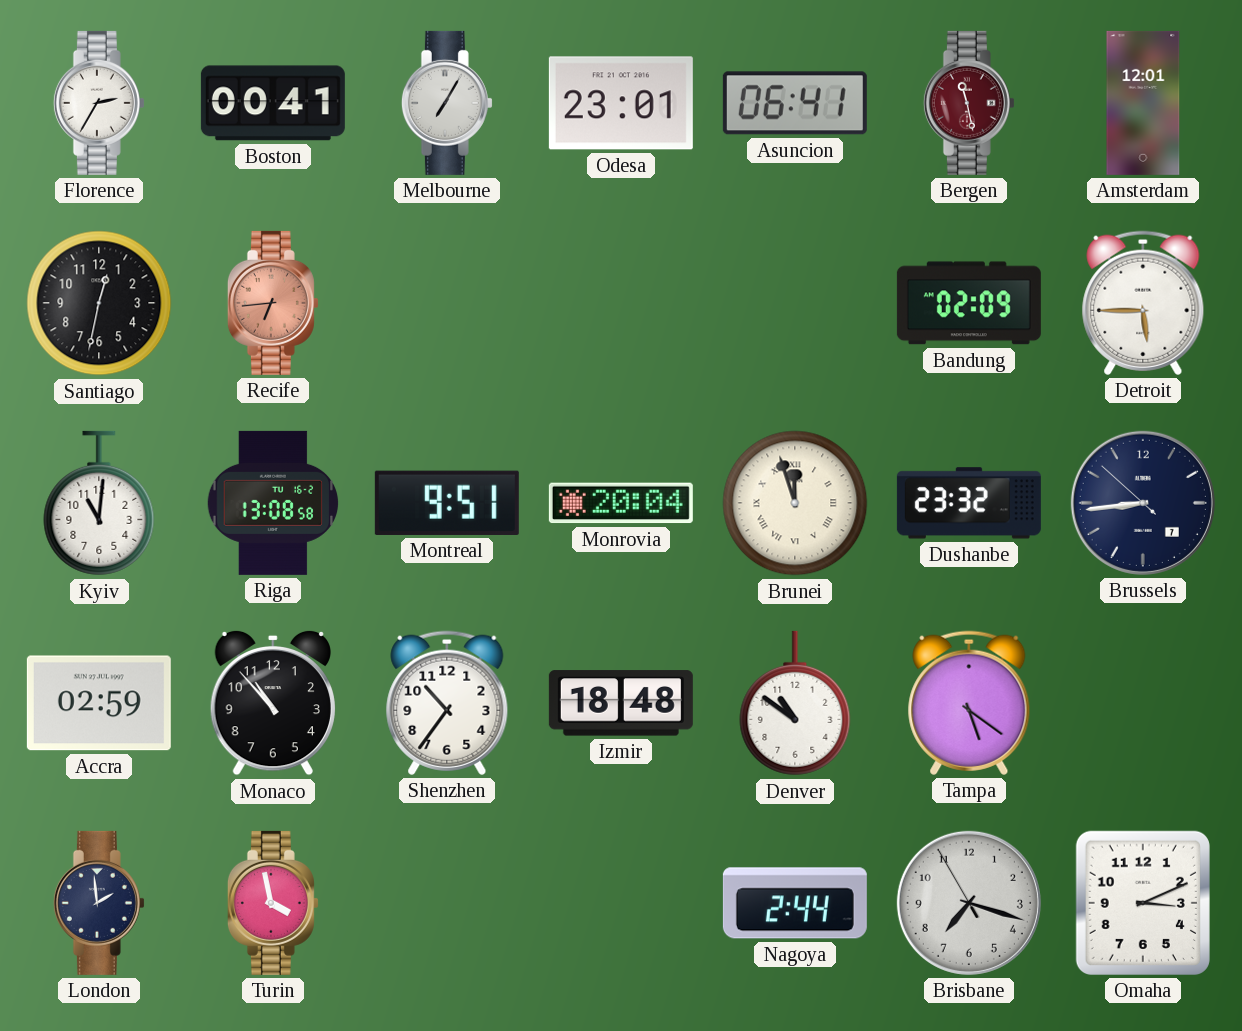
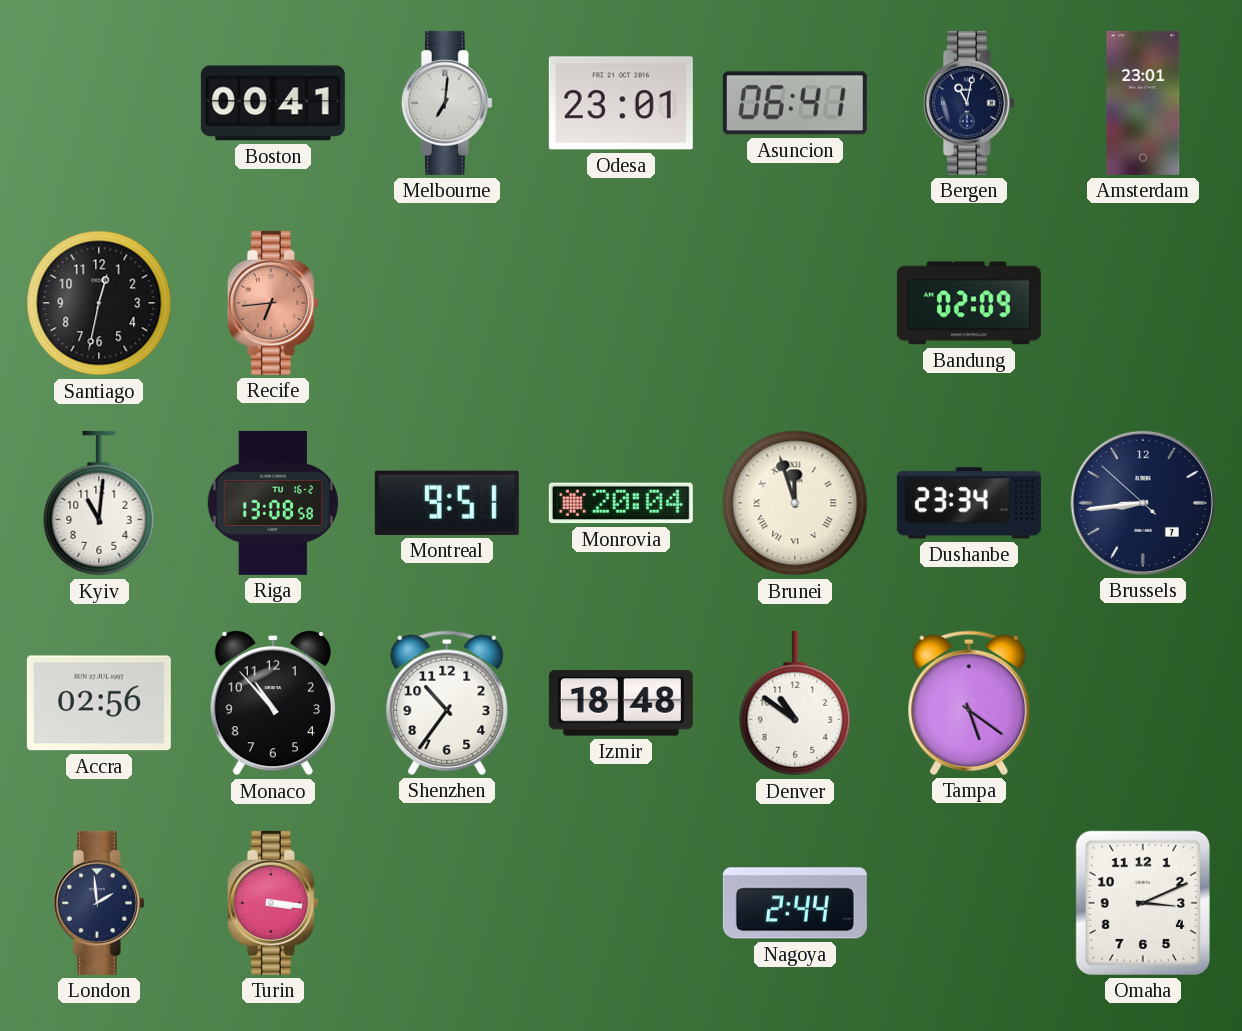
Florence: 2:35 -> none
Melbourne: 7:05 -> 7:01
Bergen: 11:28 -> 11:02
Bergen dial: burgundy -> navy
Amsterdam: 12:01 -> 23:01
Detroit: 5:45 -> none
Dushanbe: 23:32 -> 23:34
Accra: 02:59 -> 02:56
Turin: 3:58 -> 3:16
Brisbane: 7:17 -> none
